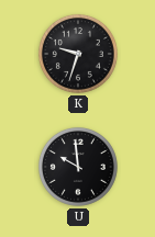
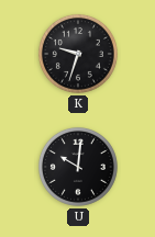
U: 9:59 -> 10:01
